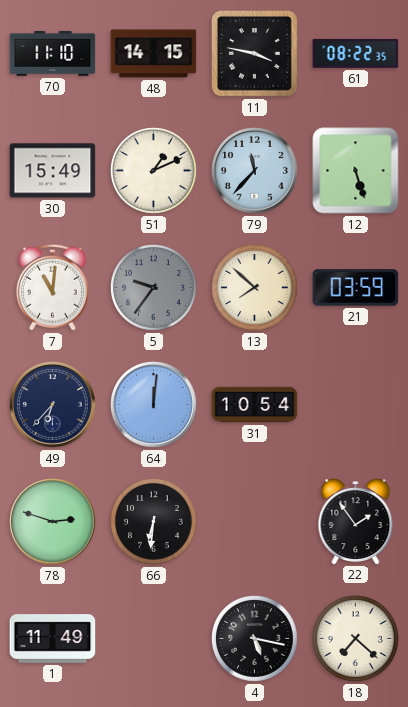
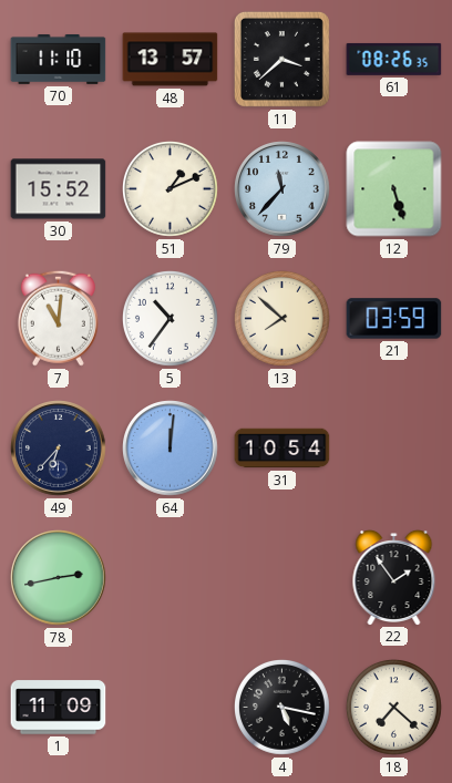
48: 14:15 -> 13:57
11: 3:47 -> 3:38
61: 08:22 -> 08:26
30: 15:49 -> 15:52
5: 9:36 -> 10:36
5 dial: grey -> white
78: 2:48 -> 2:43
66: 6:31 -> none
1: 11:49 -> 11:09
